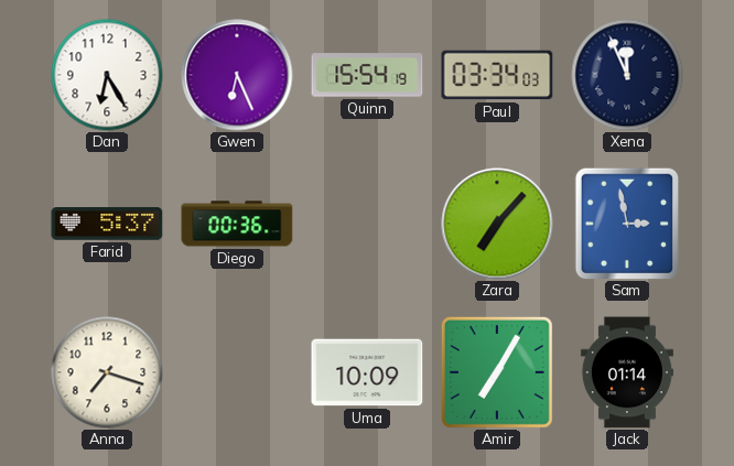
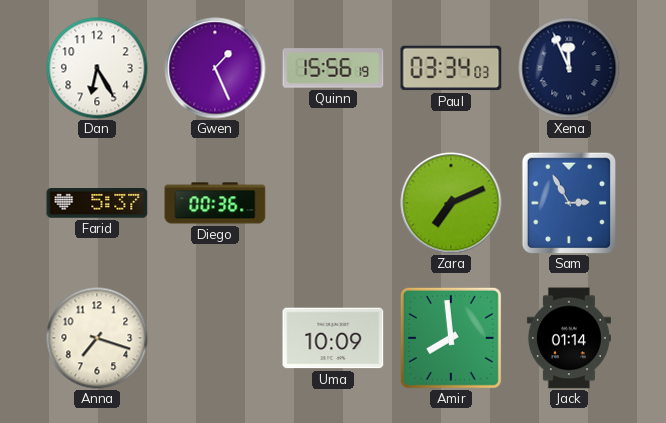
Gwen: 6:26 -> 1:26
Quinn: 15:54 -> 15:56
Zara: 7:07 -> 7:11
Sam: 2:58 -> 2:55
Amir: 7:05 -> 7:59
